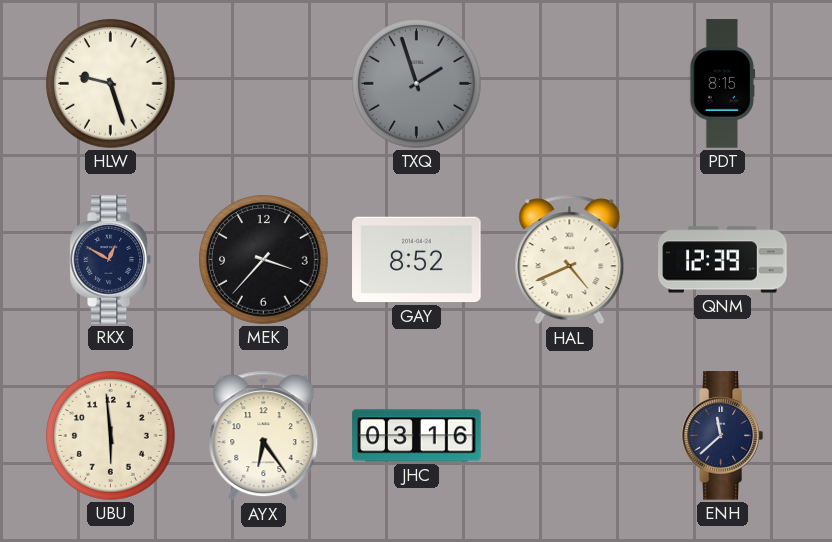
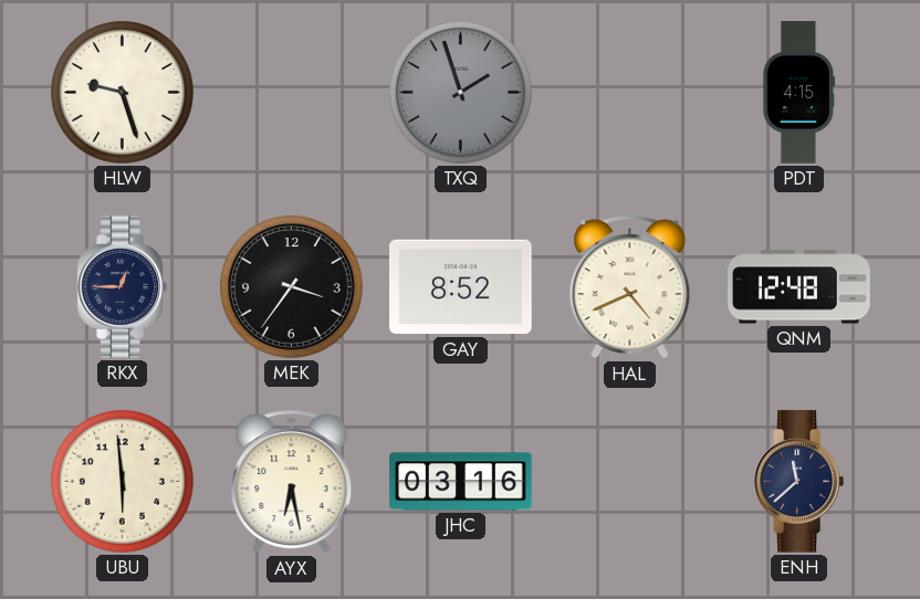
PDT: 8:15 -> 4:15
RKX: 12:50 -> 12:45
MEK: 3:37 -> 3:36
QNM: 12:39 -> 12:48
AYX: 6:24 -> 6:28
